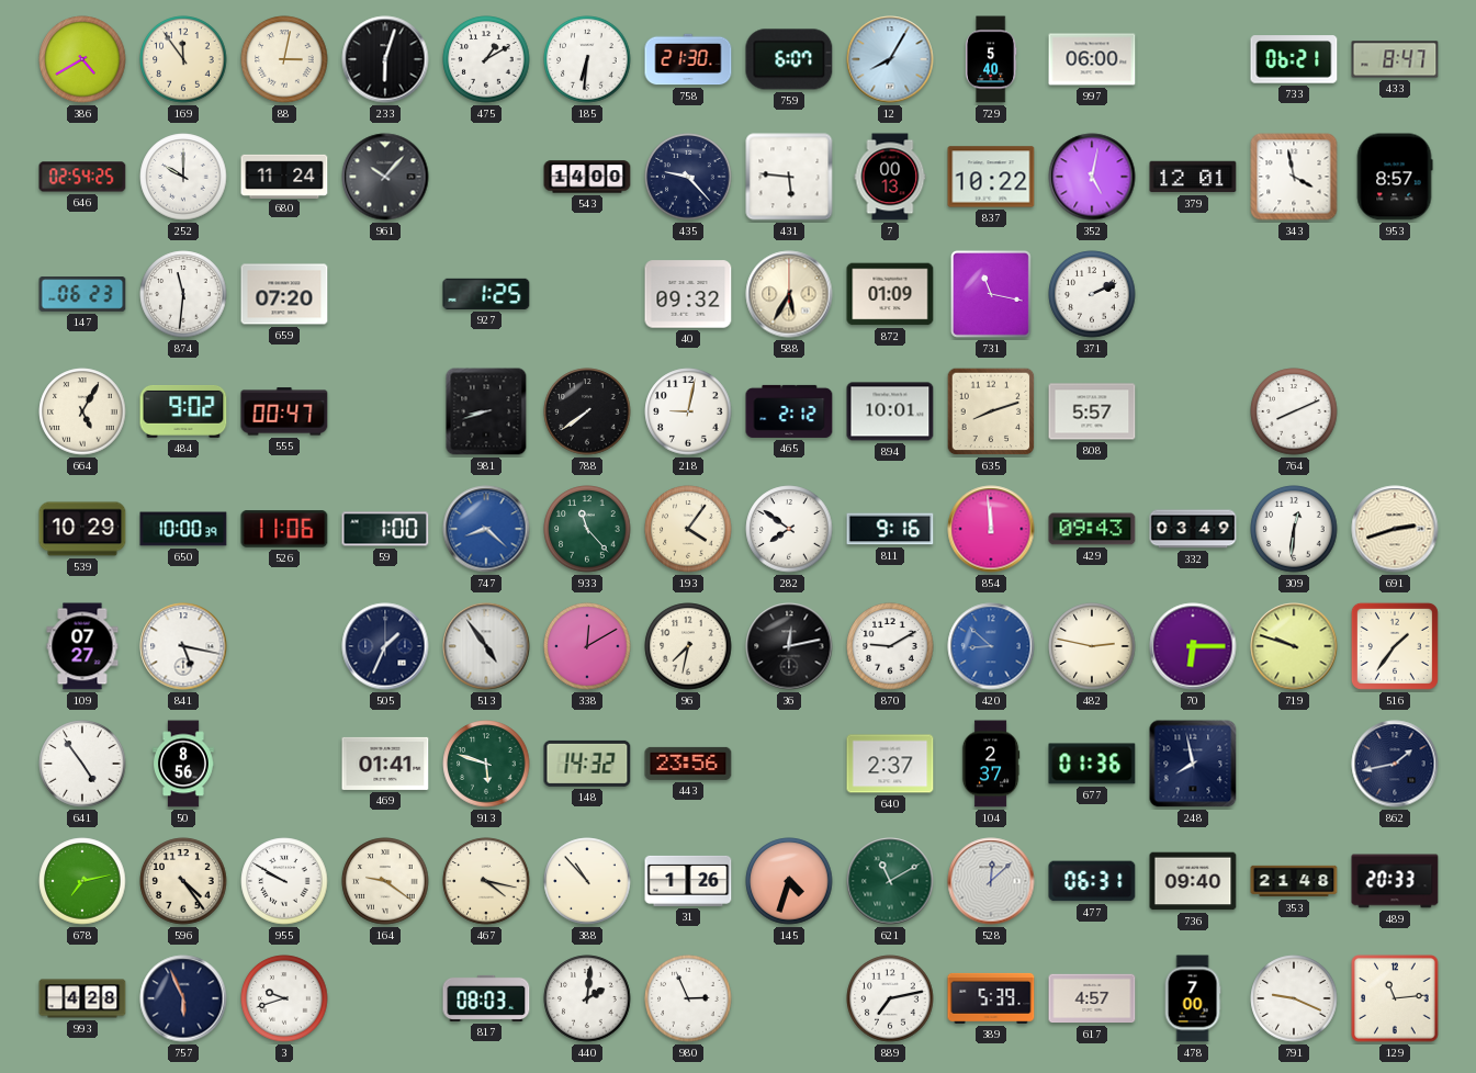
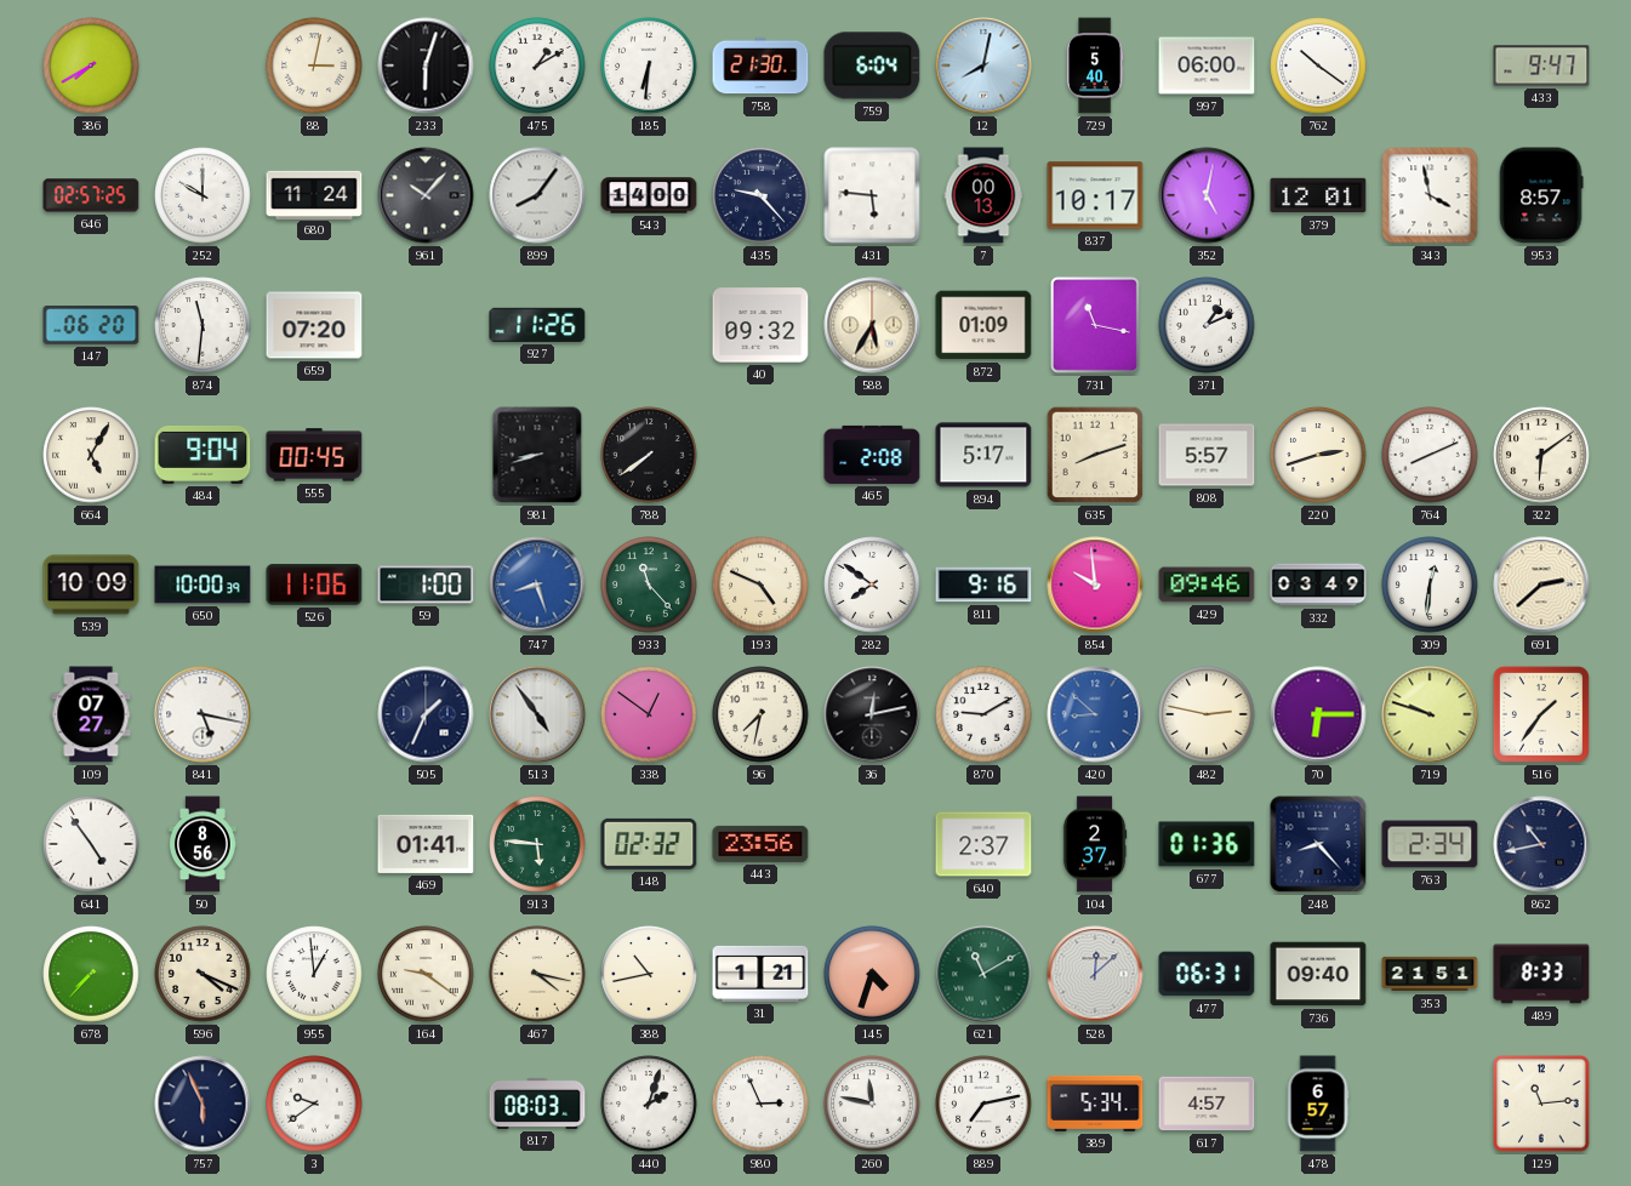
386: 4:40 -> 7:40
169: 11:54 -> none
759: 6:07 -> 6:04
12: 8:05 -> 8:02
762: none -> 10:21
733: 06:21 -> none
433: 8:47 -> 9:47
646: 02:54 -> 02:57
899: none -> 8:06
837: 10:22 -> 10:17
147: 06:23 -> 06:20
927: 1:25 -> 11:26
371: 2:11 -> 1:11
484: 9:02 -> 9:04
555: 00:47 -> 00:45
218: 9:02 -> none
465: 2:12 -> 2:08
894: 10:01 -> 5:17
220: none -> 2:42
322: none -> 6:09
539: 10:29 -> 10:09
747: 8:22 -> 8:27
193: 4:06 -> 4:49
854: 11:59 -> 9:59
429: 09:43 -> 09:46
691: 2:42 -> 2:38
338: 12:10 -> 12:51
913: 5:48 -> 5:46
148: 14:32 -> 02:32
248: 7:58 -> 8:23
763: none -> 2:34
862: 1:43 -> 10:43
678: 7:13 -> 7:37
596: 4:24 -> 4:19
955: 9:50 -> 12:59
388: 10:53 -> 10:43
31: 1:26 -> 1:21
353: 21:48 -> 21:51
489: 20:33 -> 8:33
993: 4:28 -> none
3: 9:42 -> 9:39
440: 2:01 -> 2:03
260: none -> 11:47
389: 5:39 -> 5:34
478: 7:00 -> 6:57
791: 9:19 -> none
